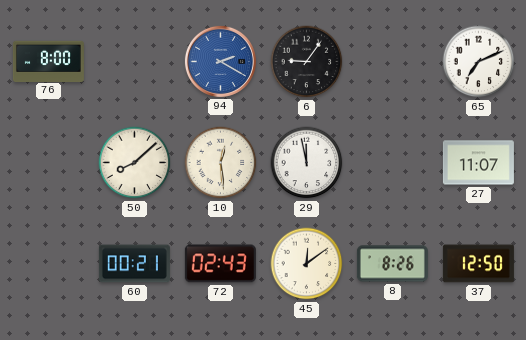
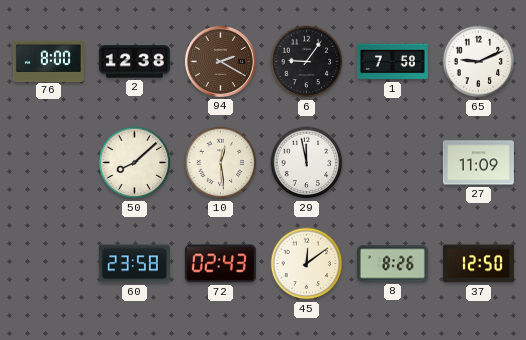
2: none -> 12:38
94 dial: blue -> brown
1: none -> 7:58
65: 7:11 -> 9:11
27: 11:07 -> 11:09
60: 00:21 -> 23:58
